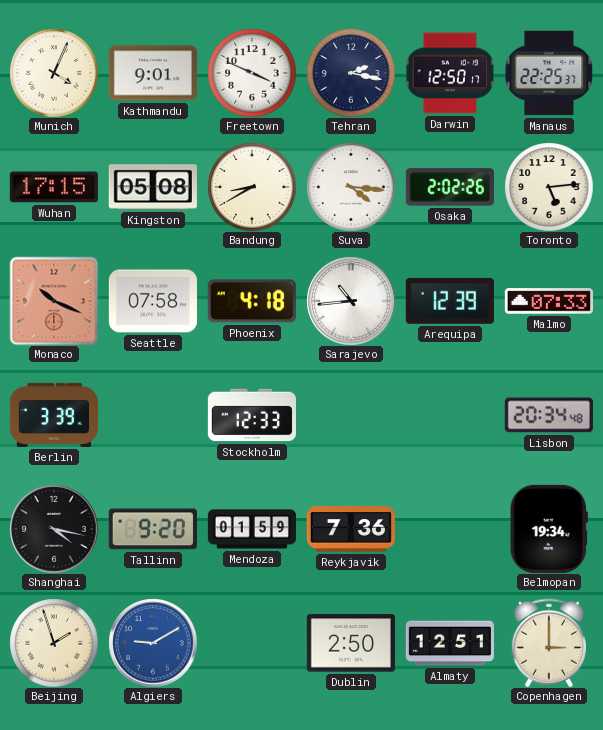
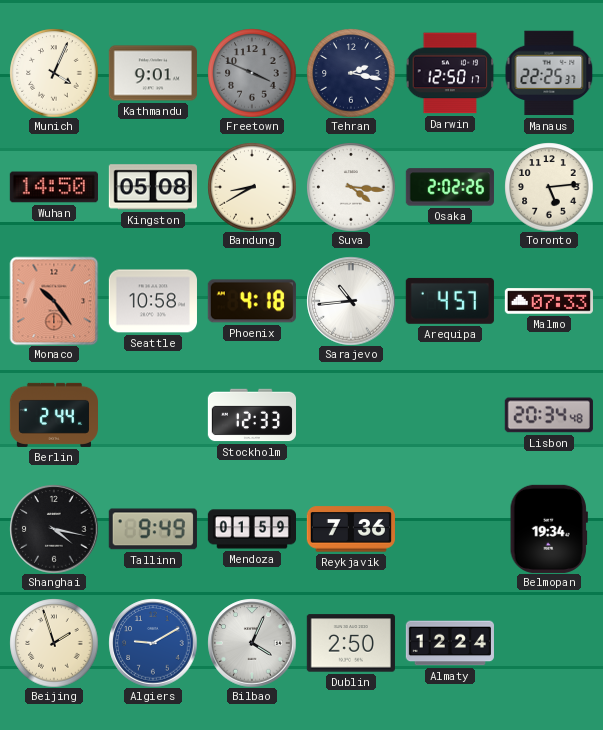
Freetown dial: white -> grey
Wuhan: 17:15 -> 14:50
Monaco: 10:19 -> 10:24
Seattle: 07:58 -> 10:58
Arequipa: 12:39 -> 4:57
Berlin: 3:39 -> 2:44
Tallinn: 9:20 -> 9:49
Bilbao: none -> 4:04
Almaty: 12:51 -> 12:24
Copenhagen: 3:00 -> none
